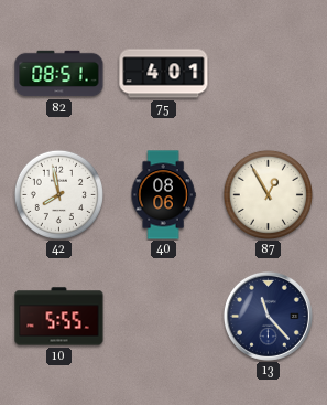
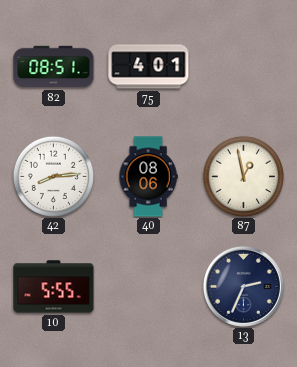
42: 7:58 -> 8:14
87: 12:55 -> 12:58
13: 11:23 -> 2:34
